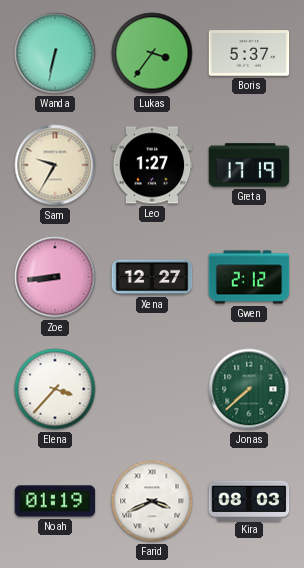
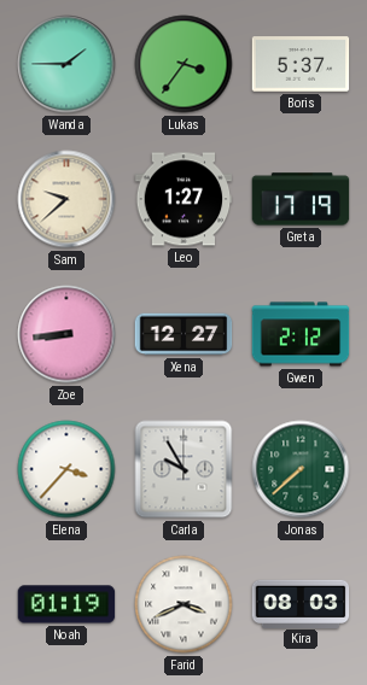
Wanda: 6:32 -> 1:45
Sam: 9:35 -> 9:38
Carla: none -> 9:55
